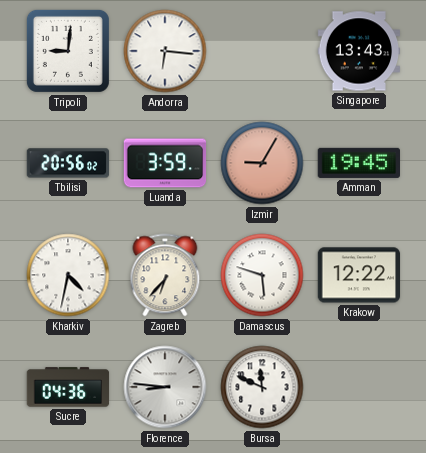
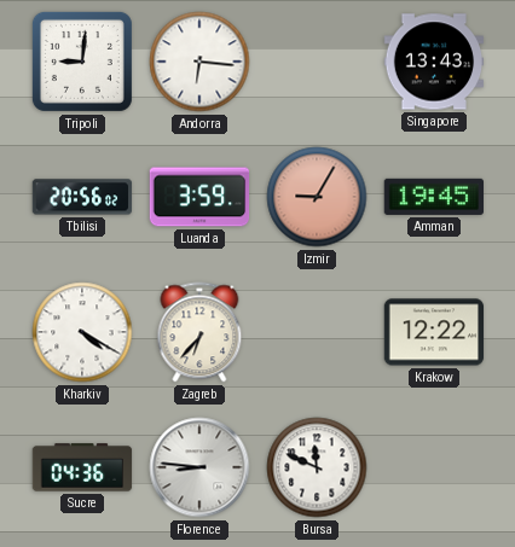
Kharkiv: 4:32 -> 4:20
Damascus: 5:48 -> none
